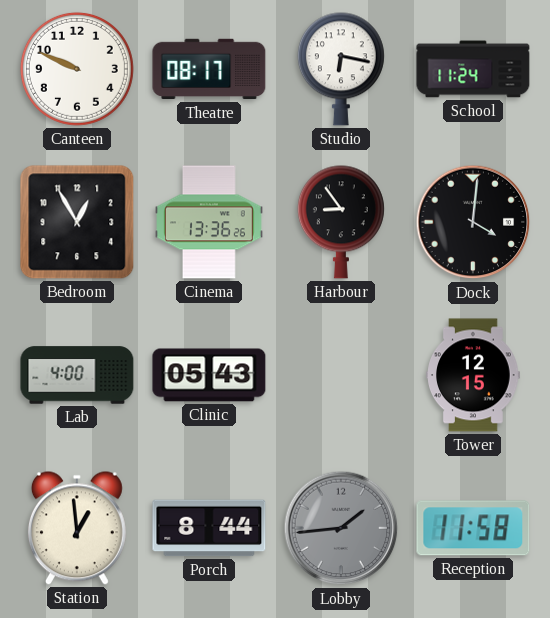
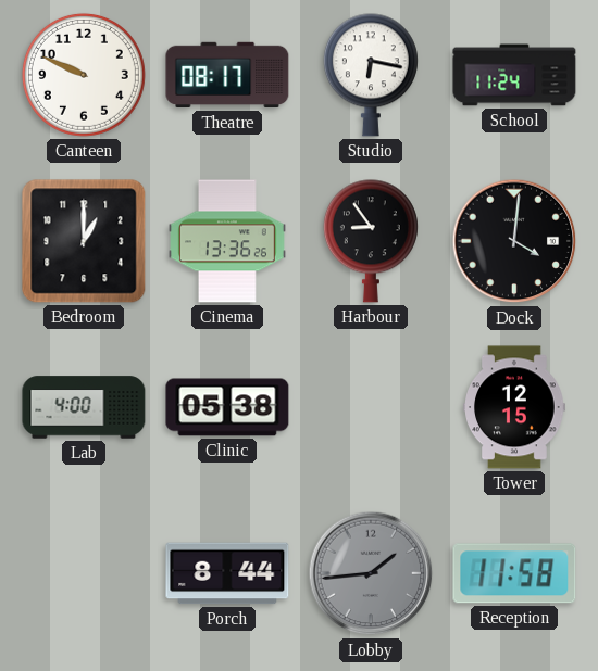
Bedroom: 12:55 -> 1:00
Clinic: 05:43 -> 05:38
Station: 12:59 -> none
